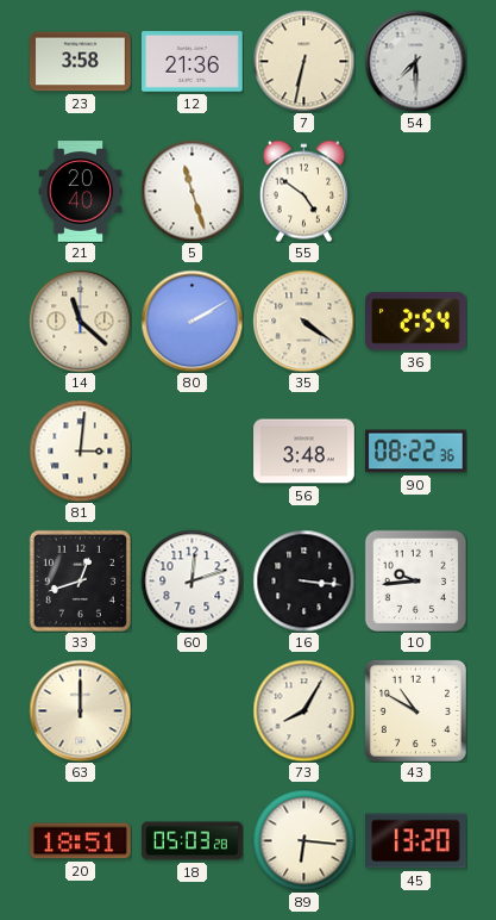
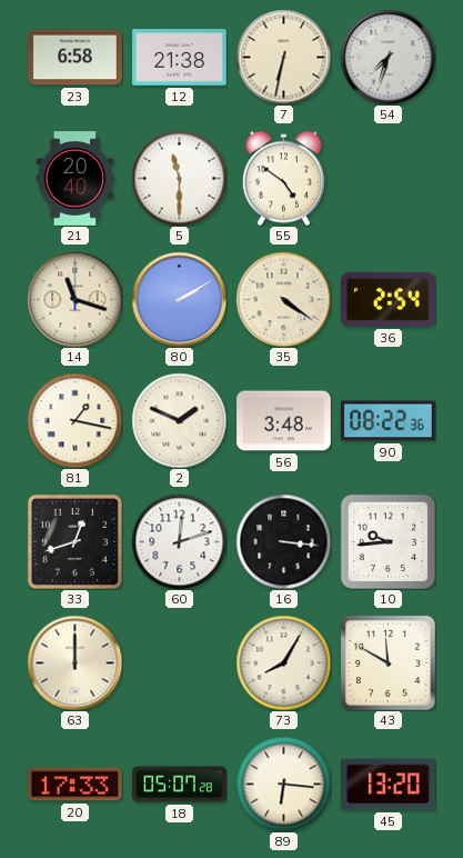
23: 3:58 -> 6:58
12: 21:36 -> 21:38
54: 7:30 -> 7:33
5: 11:27 -> 11:30
14: 11:22 -> 11:18
81: 3:01 -> 1:17
2: none -> 1:49
43: 10:50 -> 11:50
20: 18:51 -> 17:33
18: 05:03 -> 05:07
